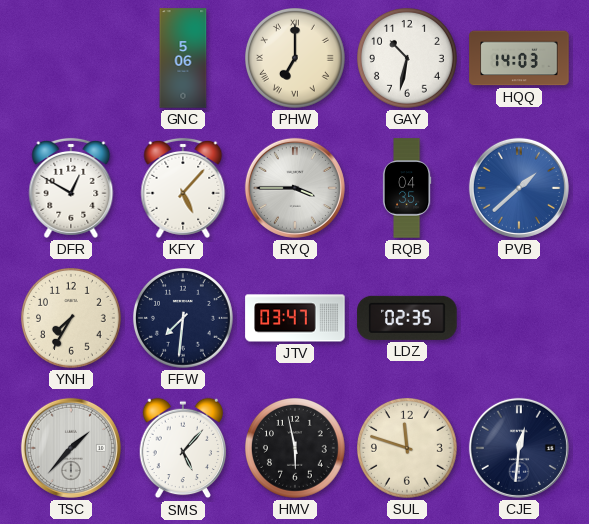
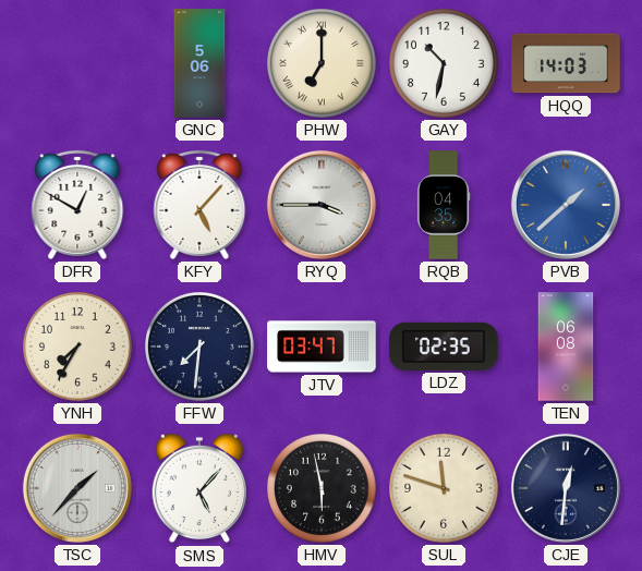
TEN: none -> 06:08
